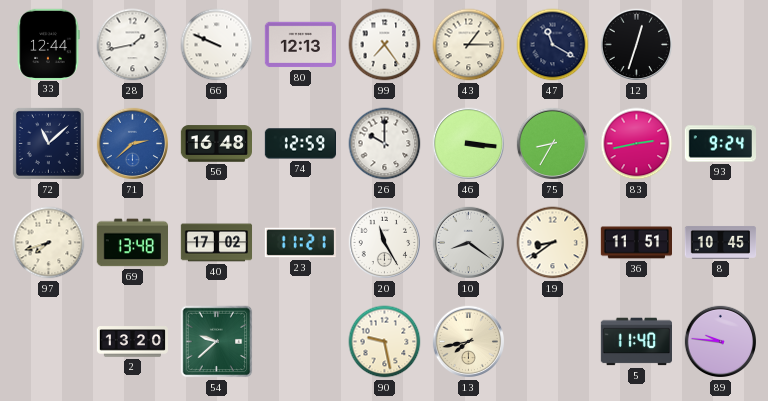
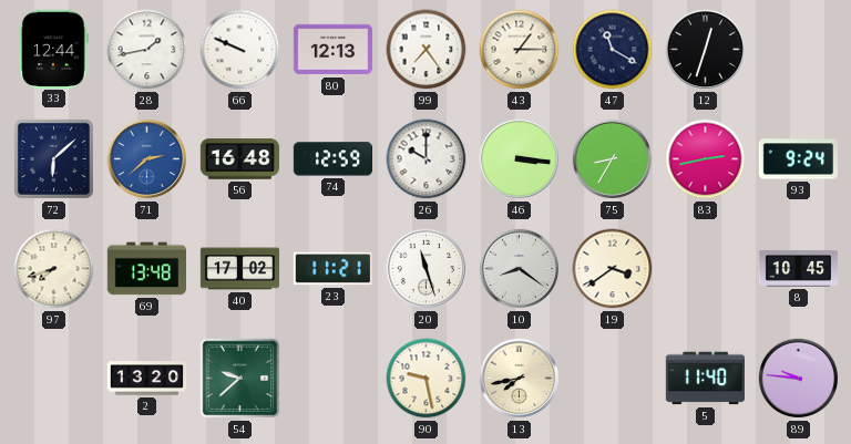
72: 11:08 -> 6:08
20: 11:25 -> 11:27
19: 8:39 -> 3:39
36: 11:51 -> none
